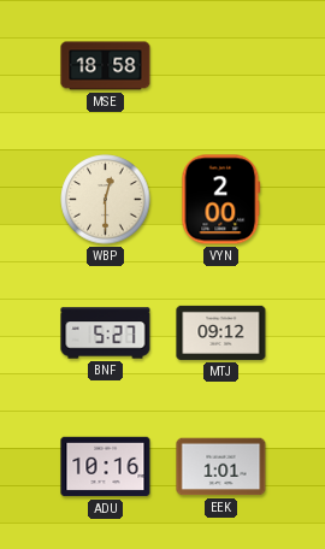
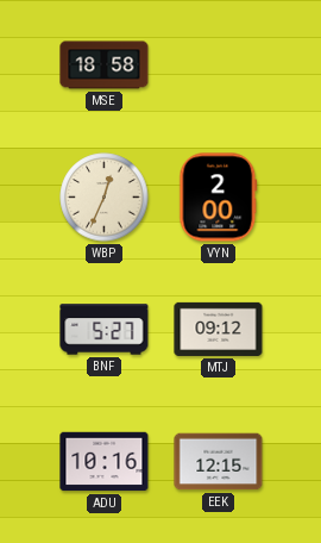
WBP: 12:30 -> 12:34
EEK: 1:01 -> 12:15
